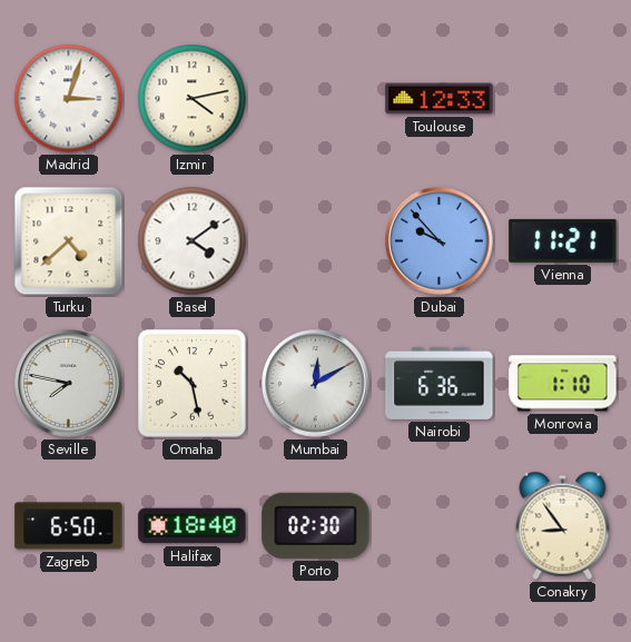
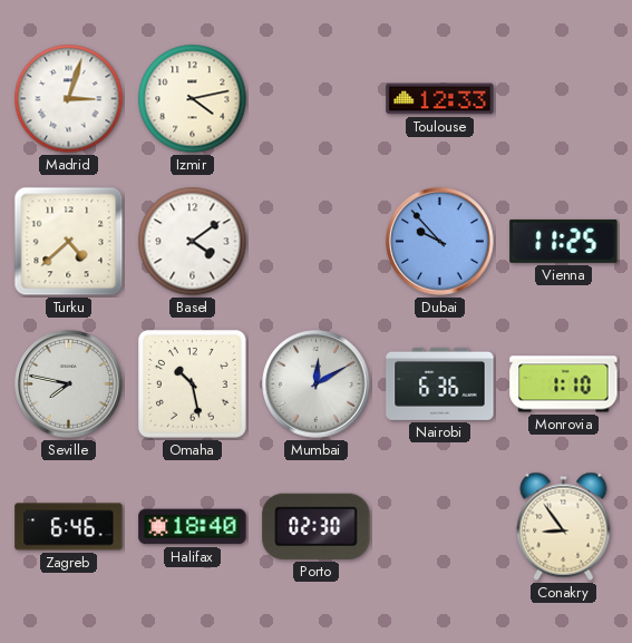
Vienna: 11:21 -> 11:25
Zagreb: 6:50 -> 6:46
